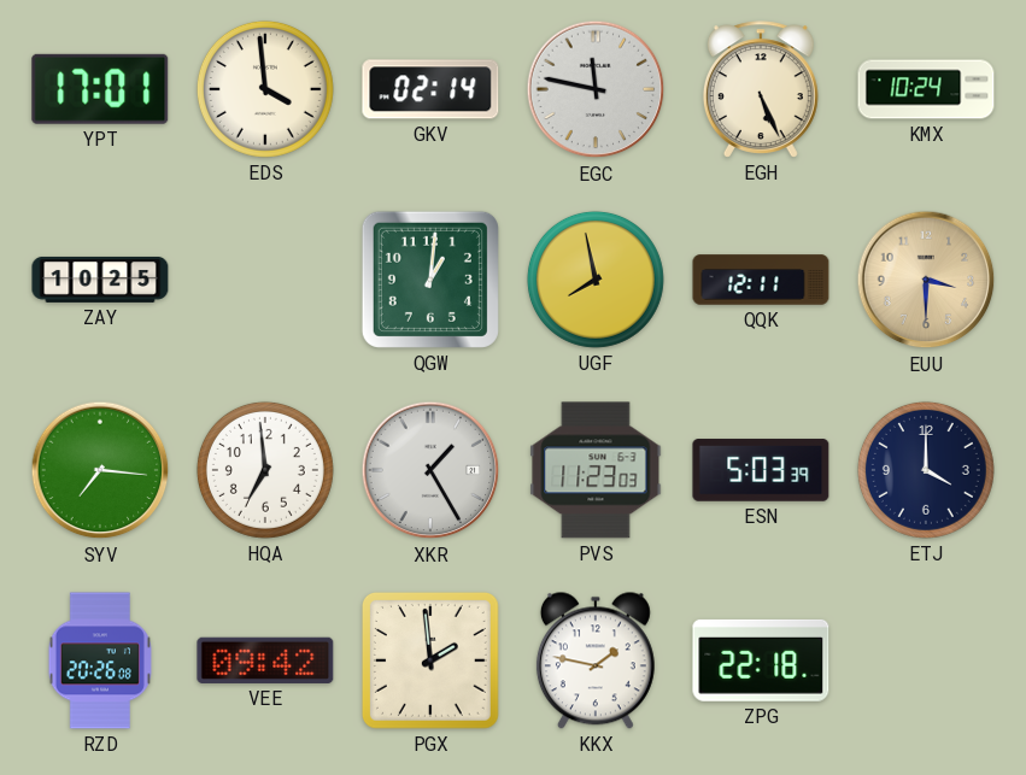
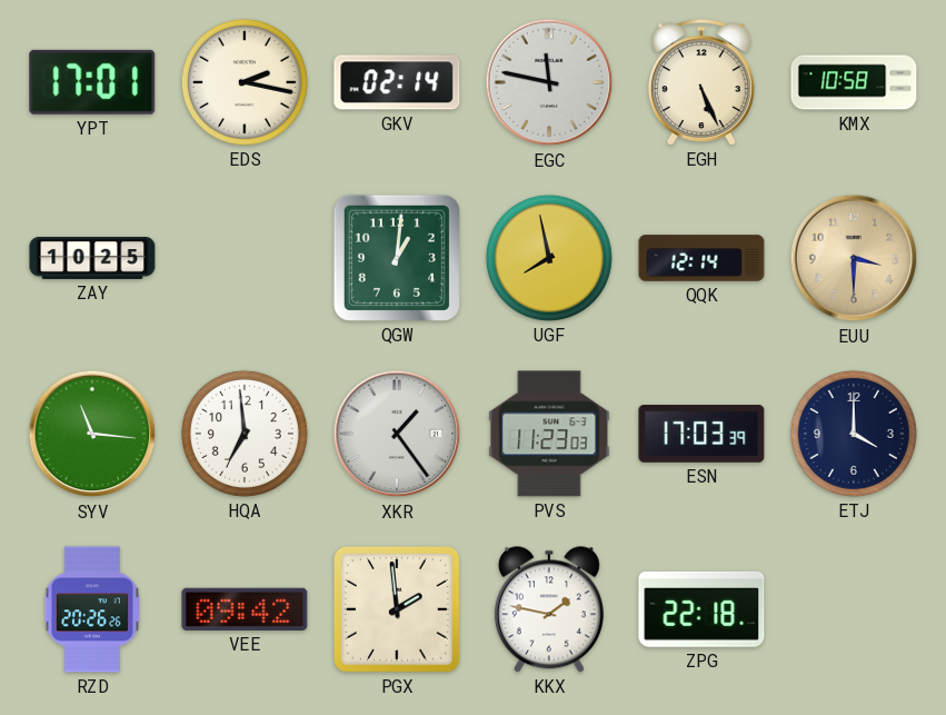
EDS: 3:59 -> 2:17
KMX: 10:24 -> 10:58
QQK: 12:11 -> 12:14
SYV: 7:16 -> 11:16
XKR: 1:25 -> 1:24
ESN: 5:03 -> 17:03
RZD: 20:26:08 -> 20:26:26
